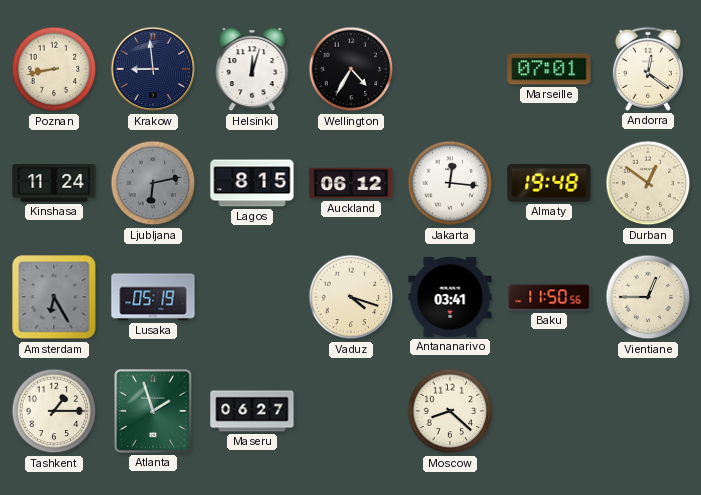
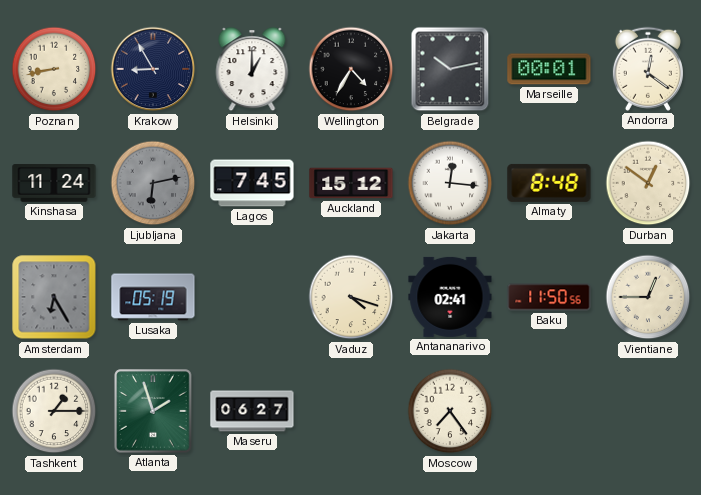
Krakow: 8:59 -> 8:55
Helsinki: 12:03 -> 1:00
Belgrade: none -> 10:13
Marseille: 07:01 -> 00:01
Lagos: 8:15 -> 7:45
Auckland: 06:12 -> 15:12
Almaty: 19:48 -> 8:48
Antananarivo: 03:41 -> 02:41
Moscow: 8:22 -> 7:24
